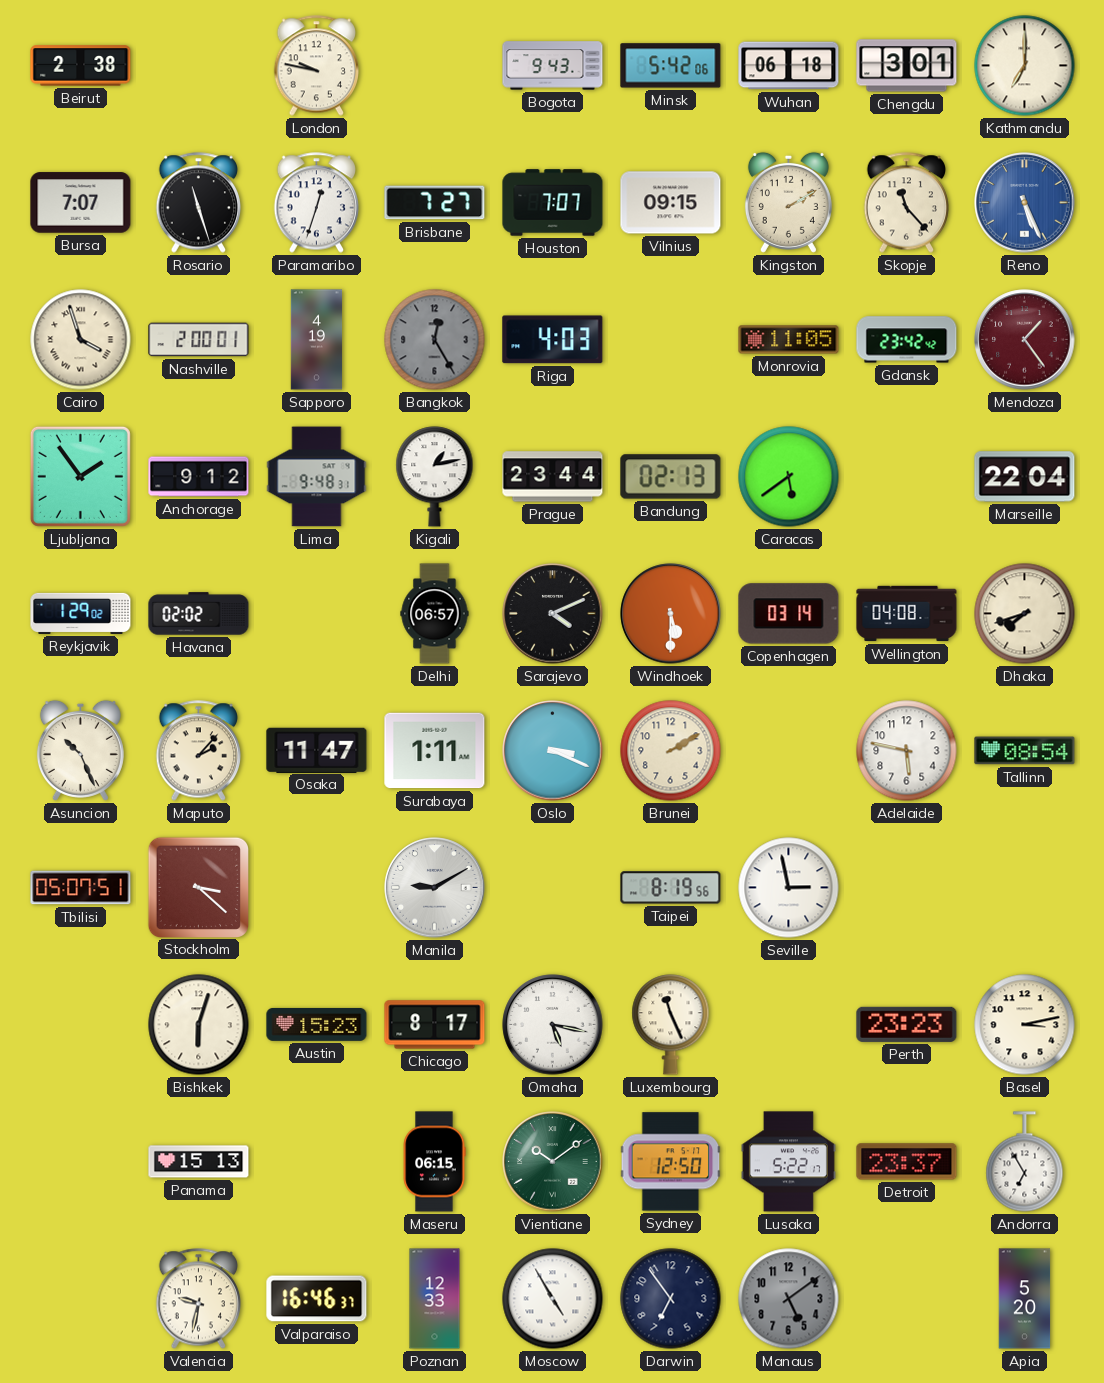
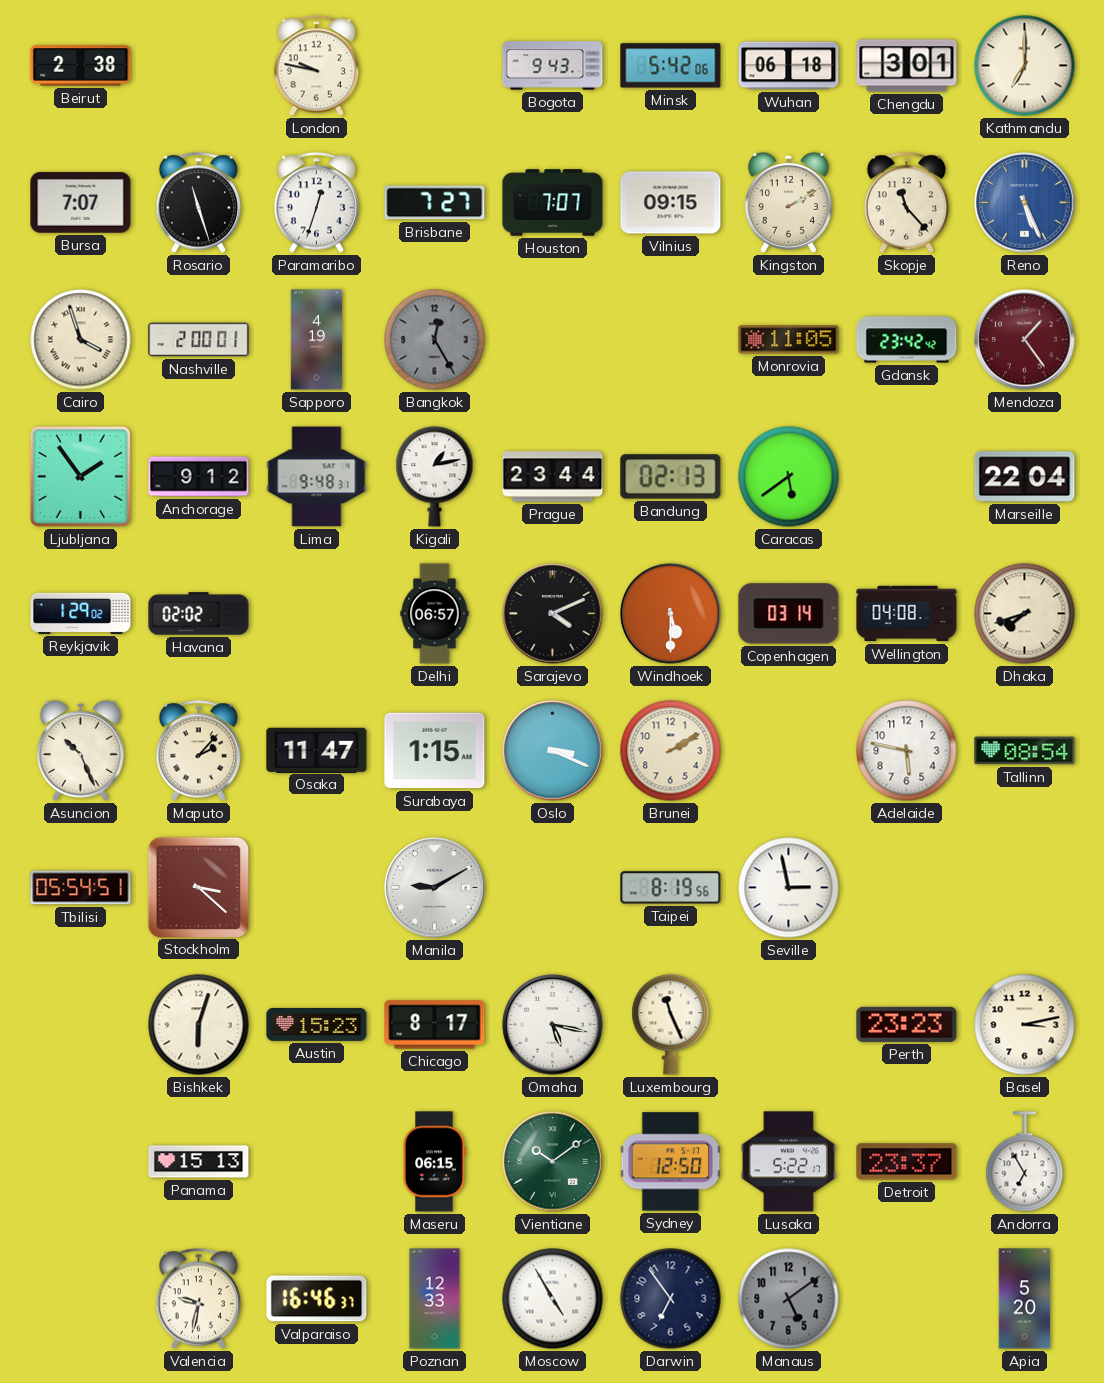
Riga: 4:03 -> none
Surabaya: 1:11 -> 1:15
Tbilisi: 05:07 -> 05:54
